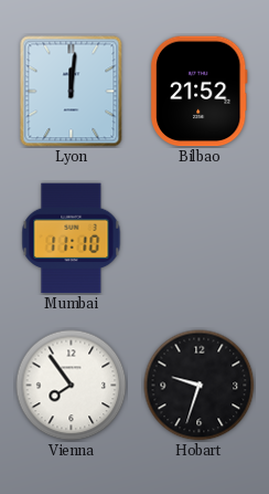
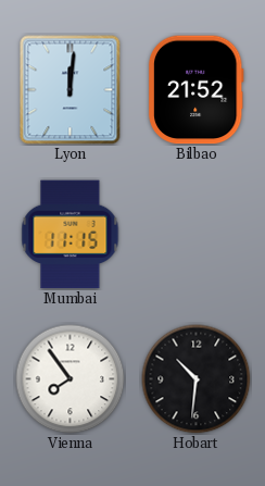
Mumbai: 11:10 -> 11:15
Hobart: 9:33 -> 10:31
